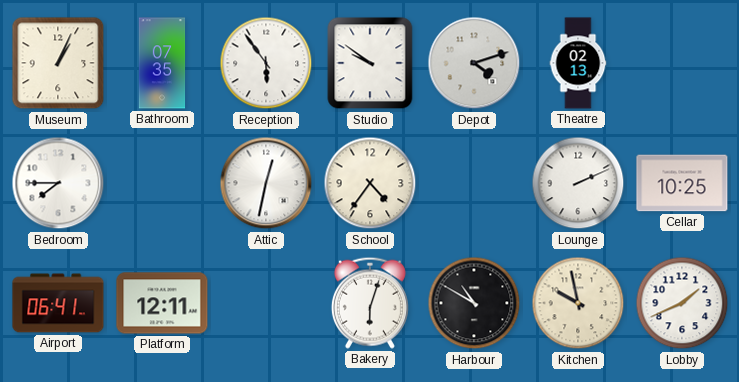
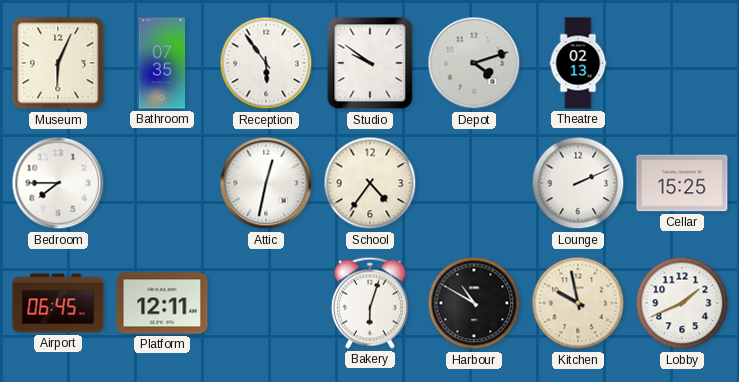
Museum: 1:04 -> 6:04
Cellar: 10:25 -> 15:25
Airport: 06:41 -> 06:45
